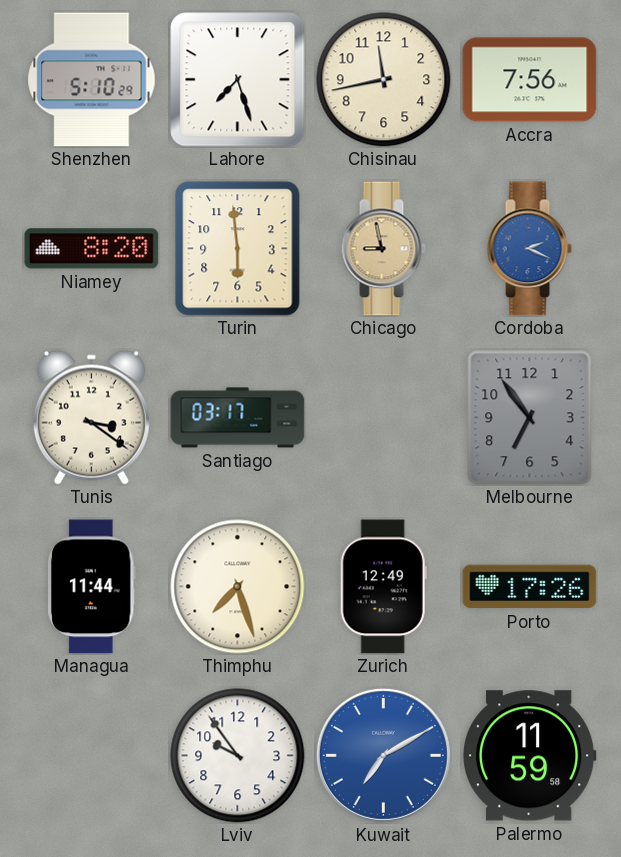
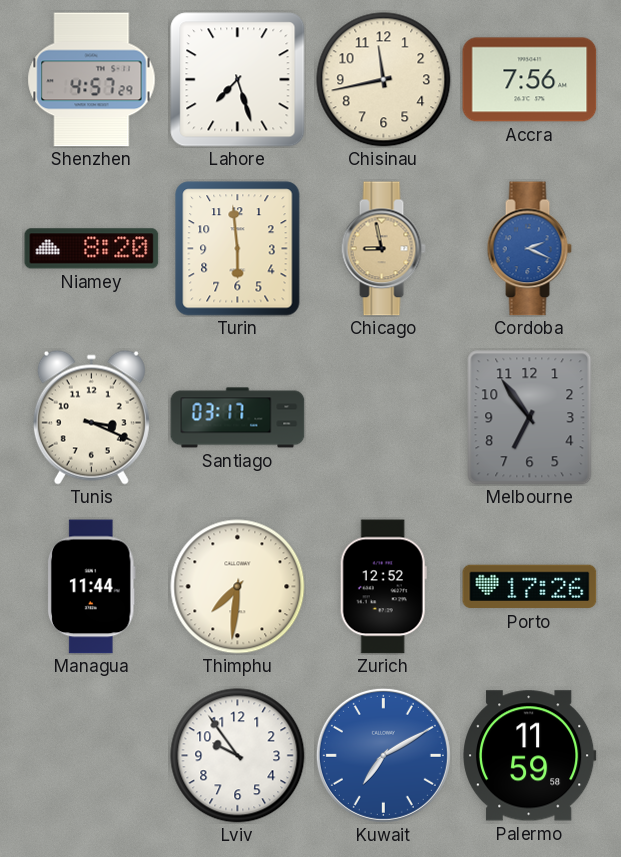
Shenzhen: 5:10 -> 4:57
Tunis: 3:21 -> 3:19
Thimphu: 7:27 -> 7:31
Zurich: 12:49 -> 12:52
